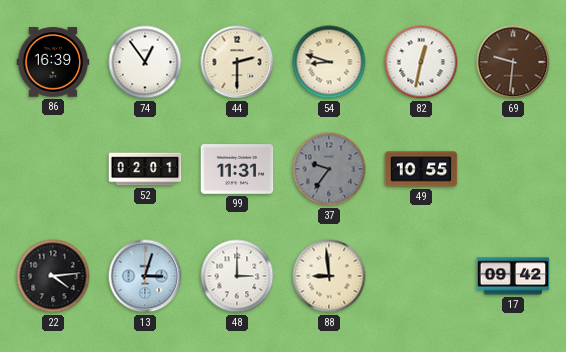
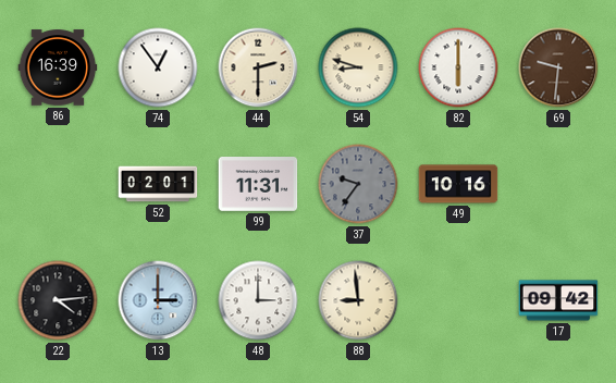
82: 12:32 -> 6:00
49: 10:55 -> 10:16
13: 3:03 -> 3:00
